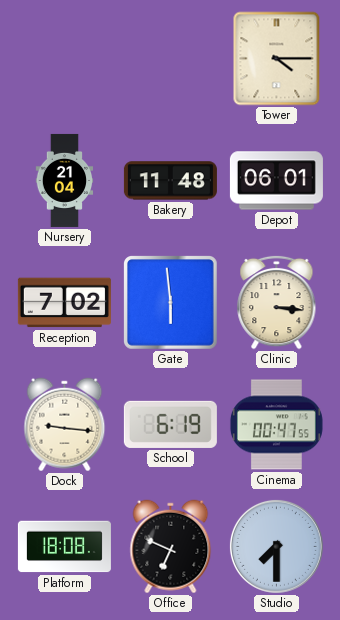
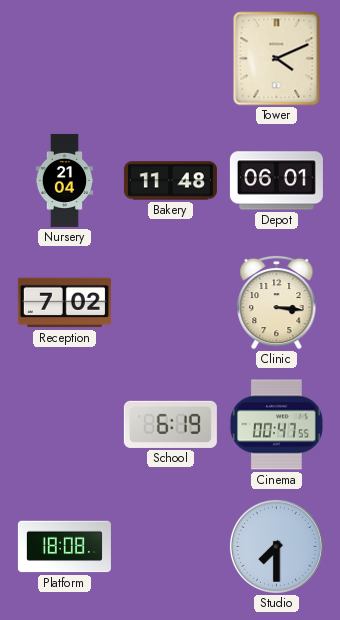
Tower: 4:15 -> 4:11
Gate: 5:59 -> none
Dock: 9:16 -> none
Office: 6:49 -> none
